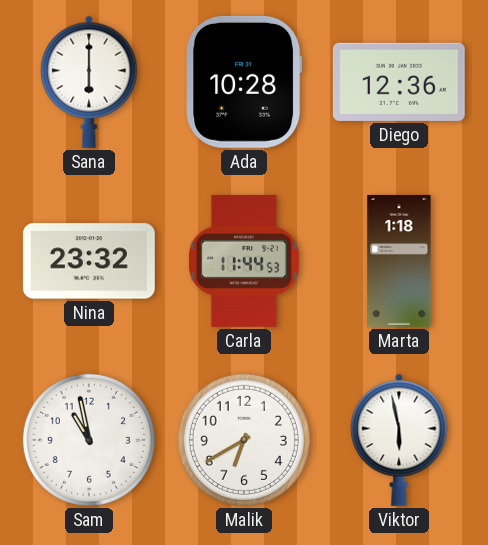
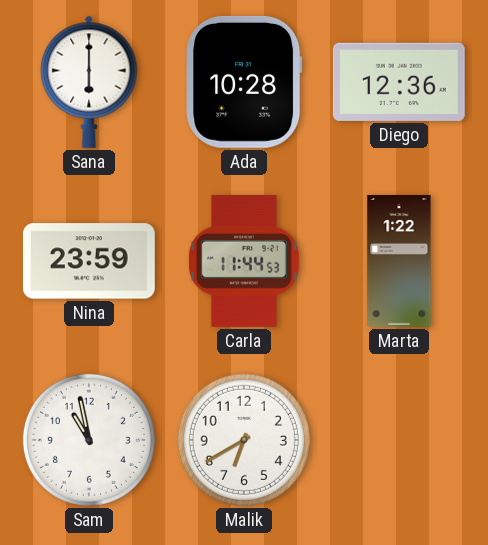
Nina: 23:32 -> 23:59
Marta: 1:18 -> 1:22
Viktor: 5:58 -> none
